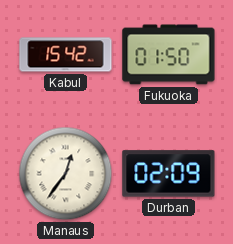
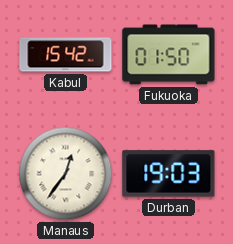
Durban: 02:09 -> 19:03
